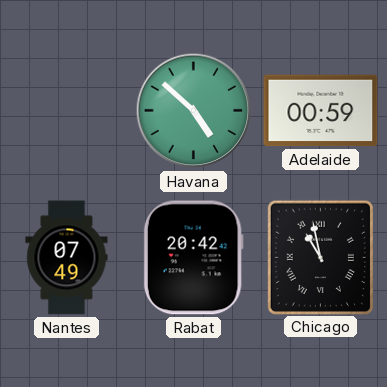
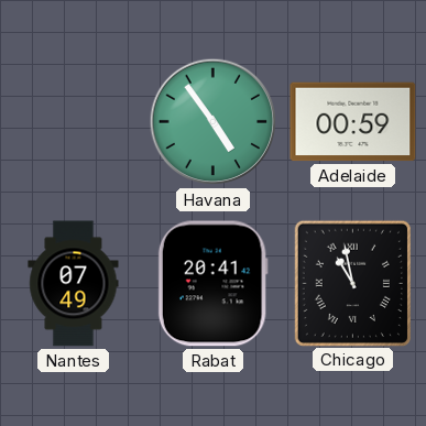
Havana: 4:52 -> 4:54
Rabat: 20:42 -> 20:41
